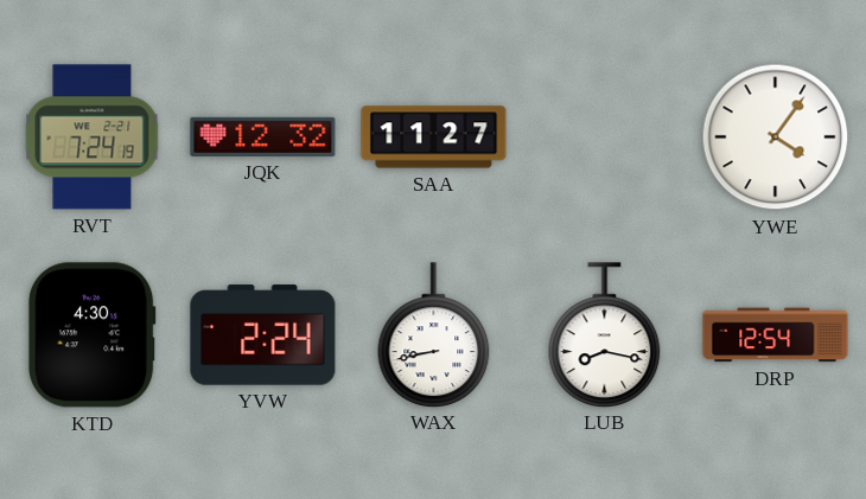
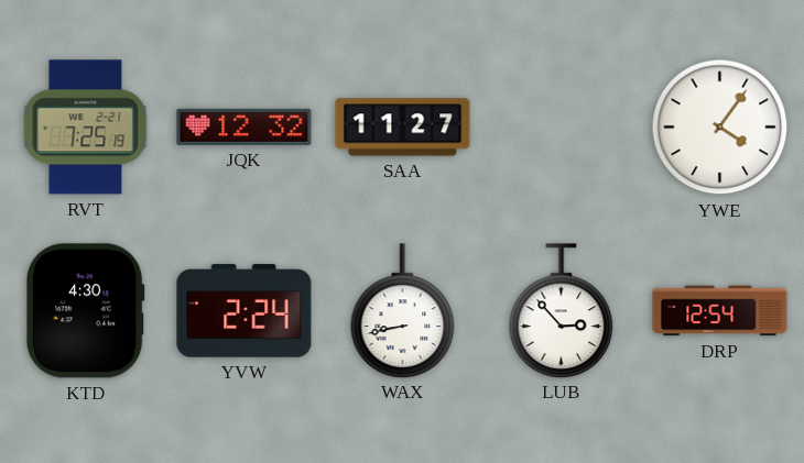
RVT: 7:24 -> 7:25
LUB: 8:17 -> 2:53
